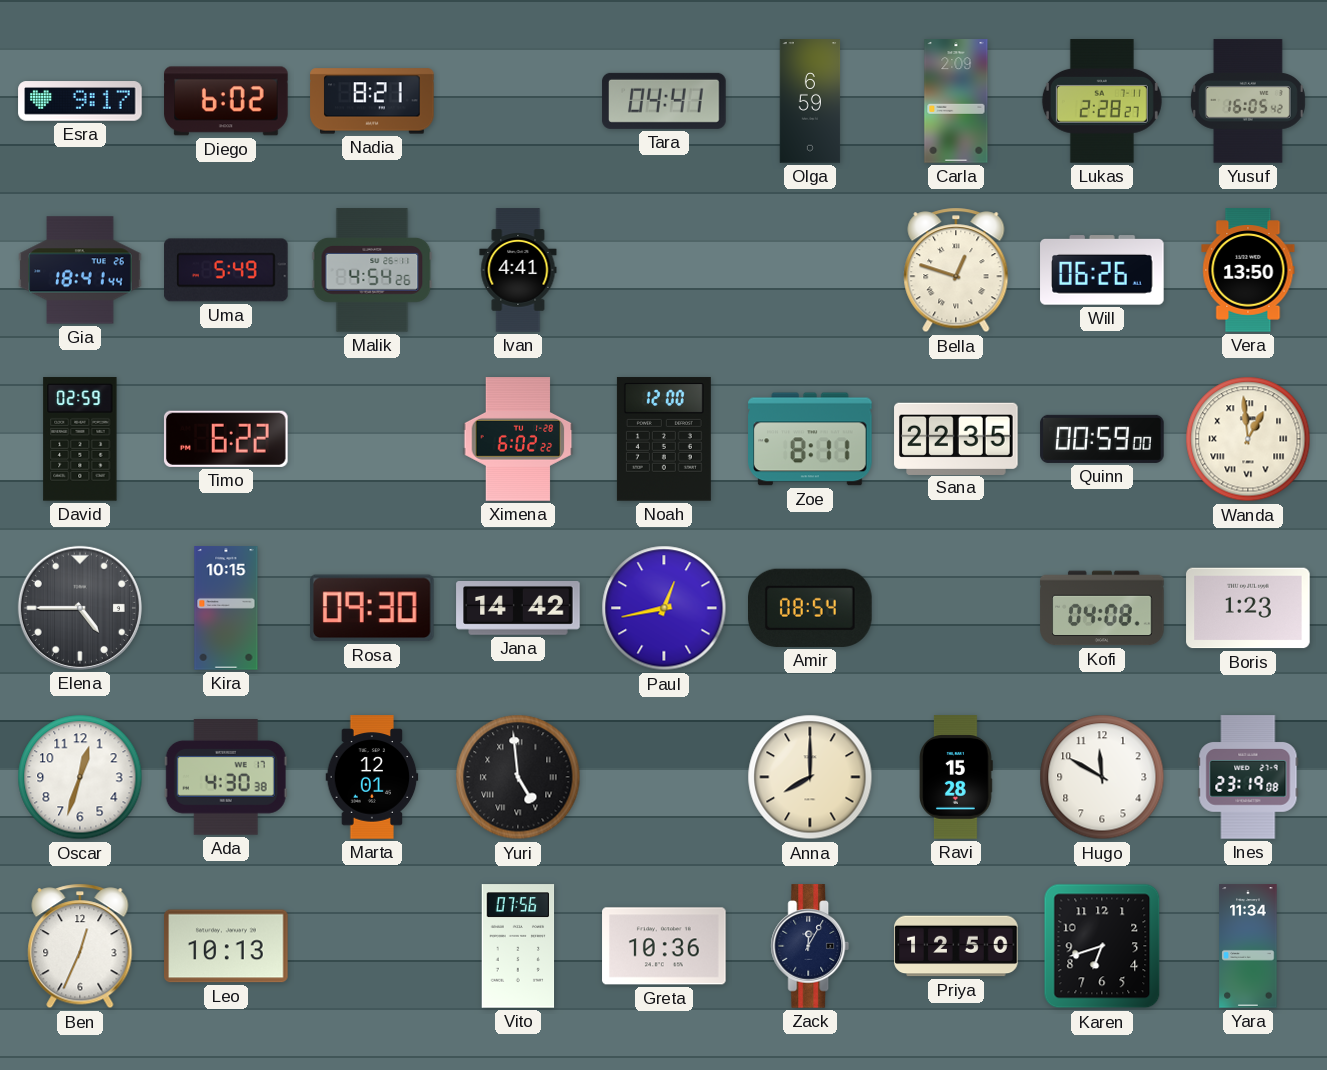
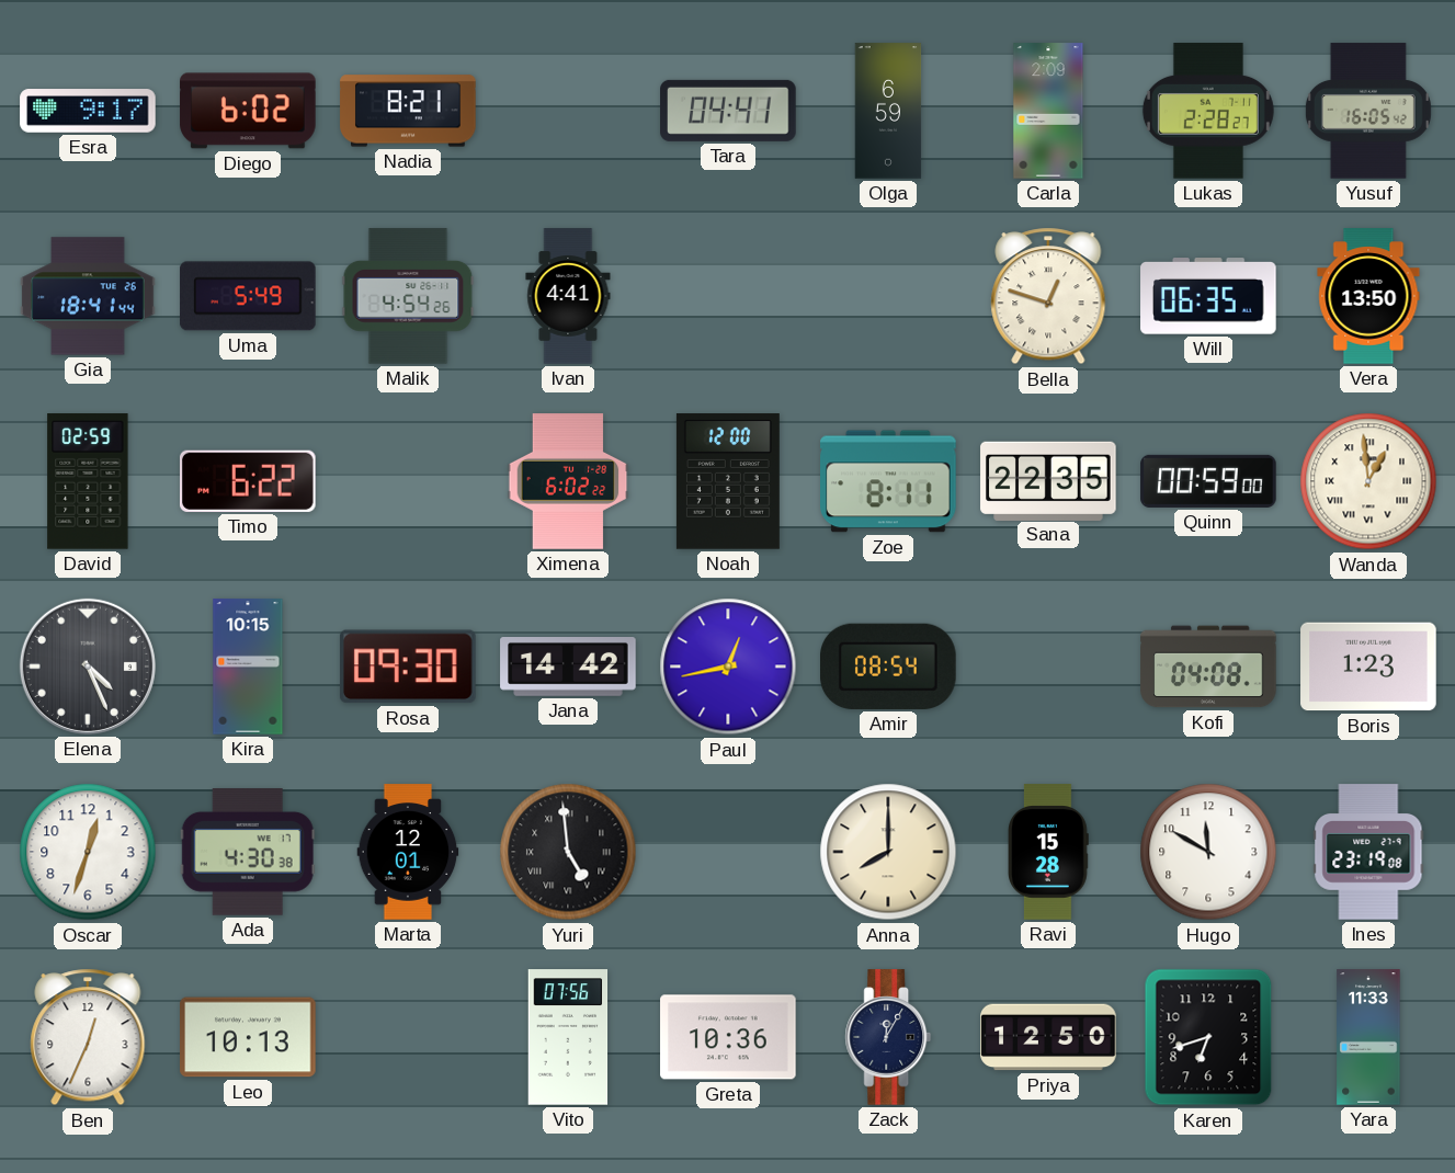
Will: 06:26 -> 06:35
Elena: 4:45 -> 4:26
Yara: 11:34 -> 11:33
